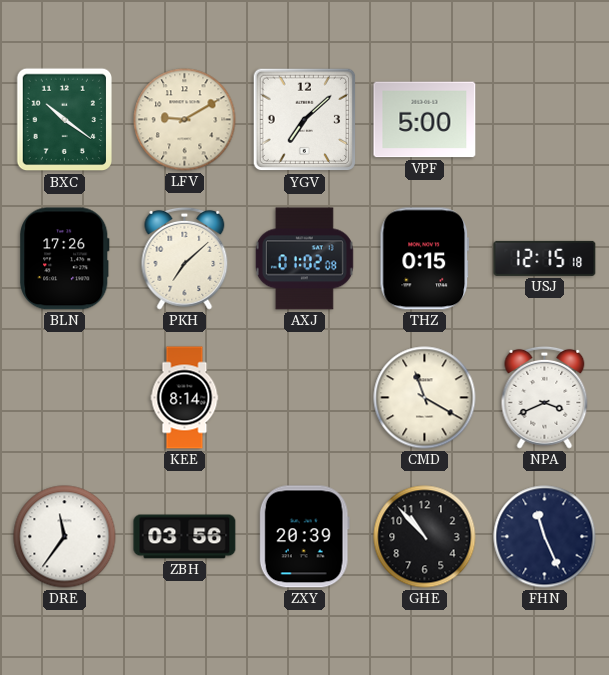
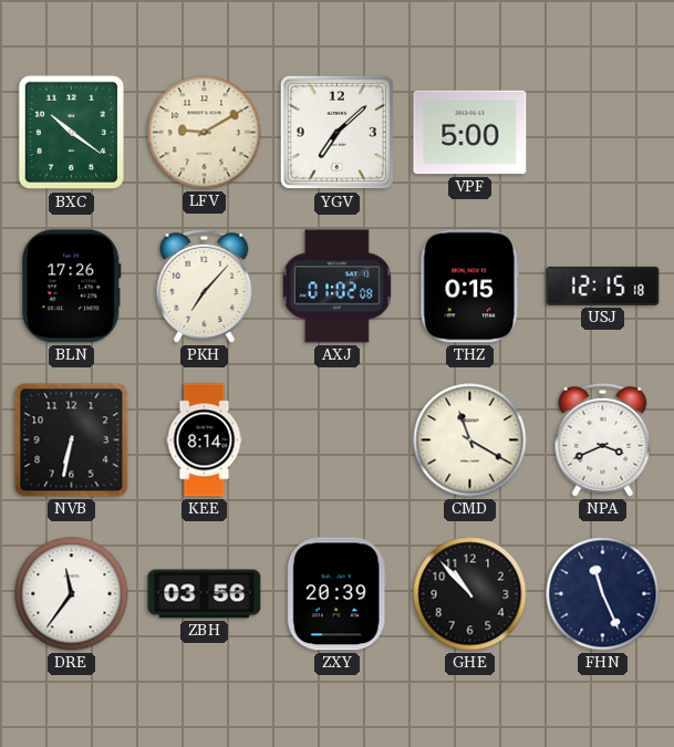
PKH: 7:08 -> 7:07
NVB: none -> 6:32
